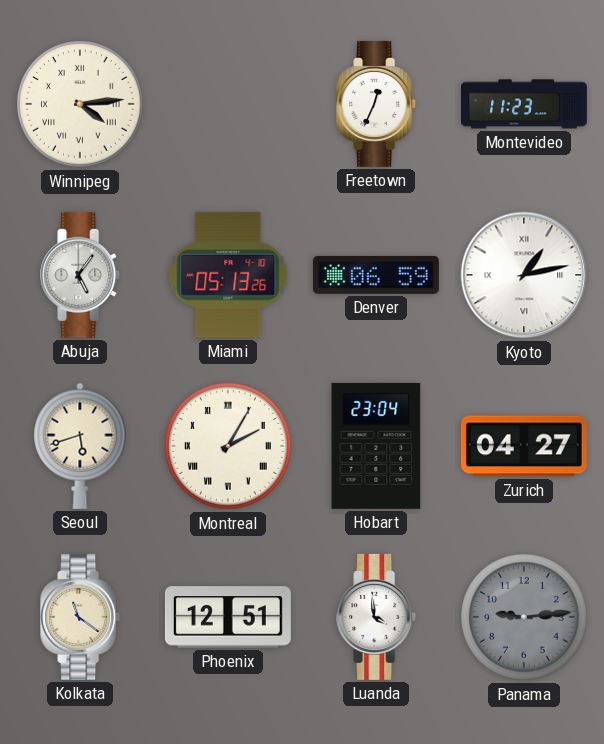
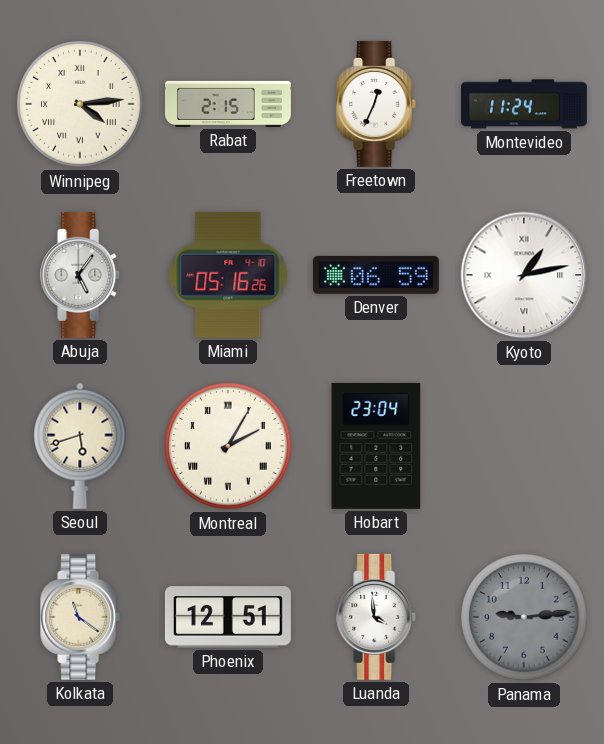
Rabat: none -> 2:15
Montevideo: 11:23 -> 11:24
Miami: 05:13 -> 05:16
Zurich: 04:27 -> none
